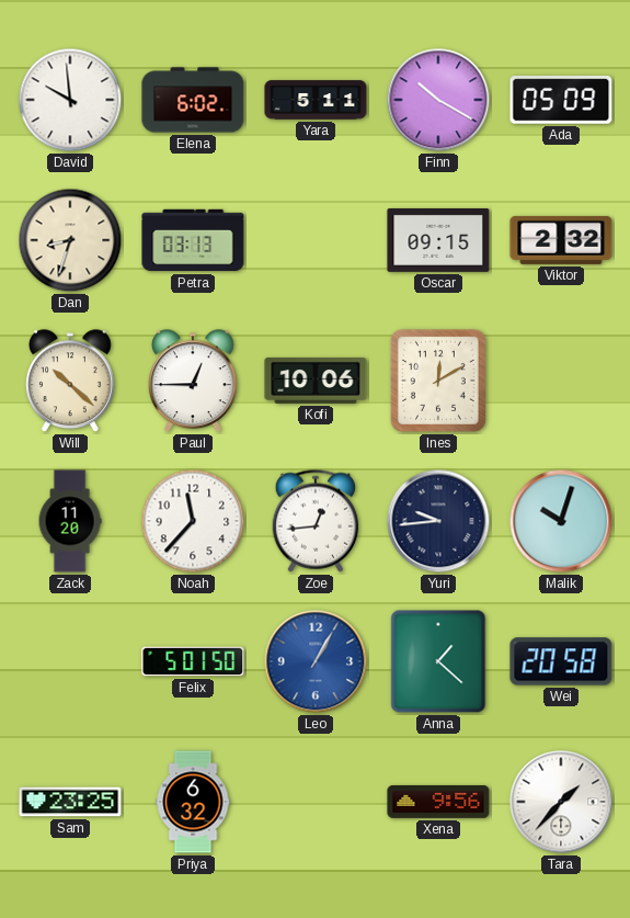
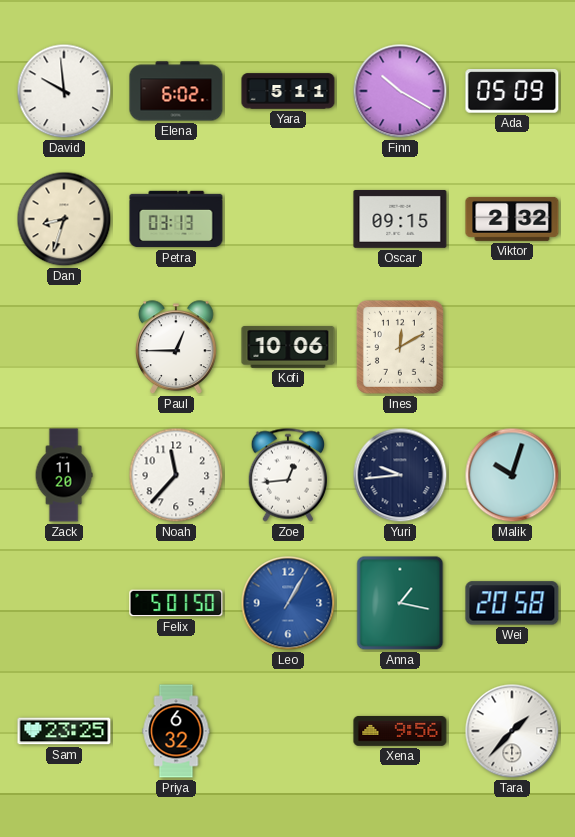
Will: 10:22 -> none
Anna: 1:22 -> 1:17
